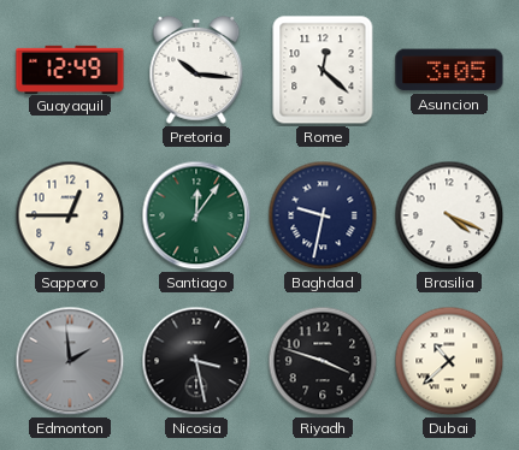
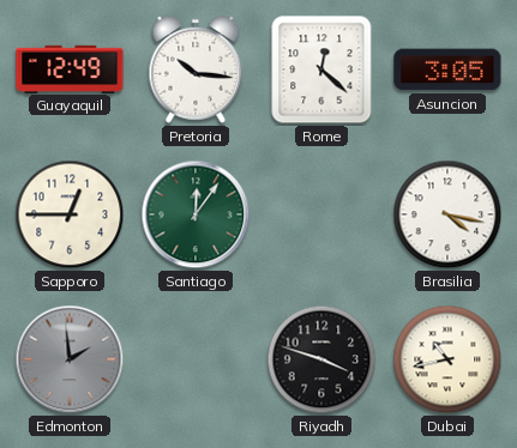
Baghdad: 9:32 -> none
Brasilia: 4:19 -> 4:17
Nicosia: 3:28 -> none
Dubai: 10:38 -> 10:43
